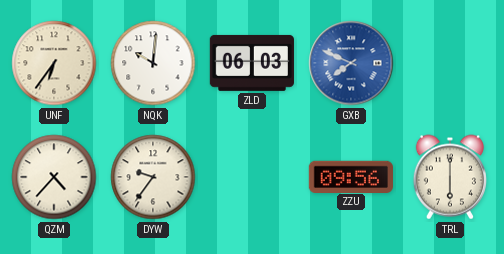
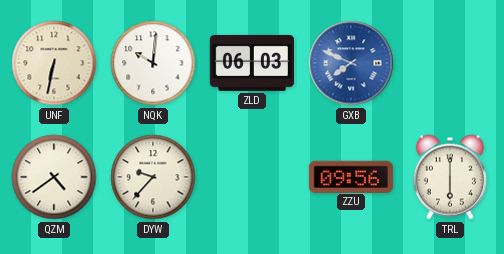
UNF: 6:36 -> 6:32
QZM: 4:37 -> 4:39
DYW: 9:36 -> 9:37
